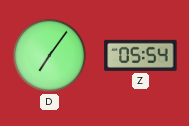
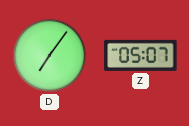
Z: 05:54 -> 05:07
